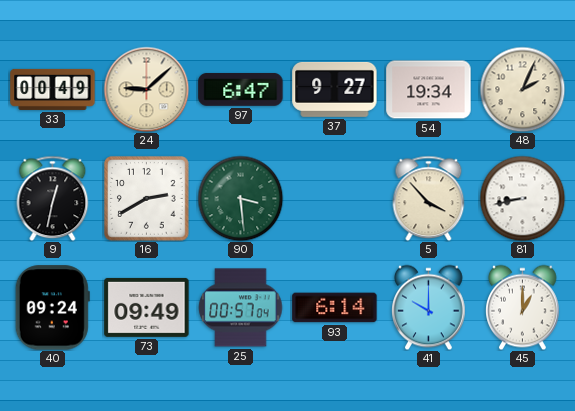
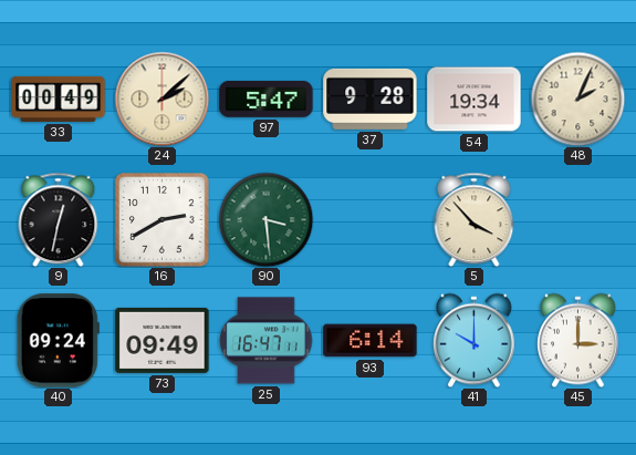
24: 9:08 -> 2:08
97: 6:47 -> 5:47
37: 9:27 -> 9:28
81: 8:43 -> none
25: 00:57 -> 16:47
45: 1:00 -> 3:00
